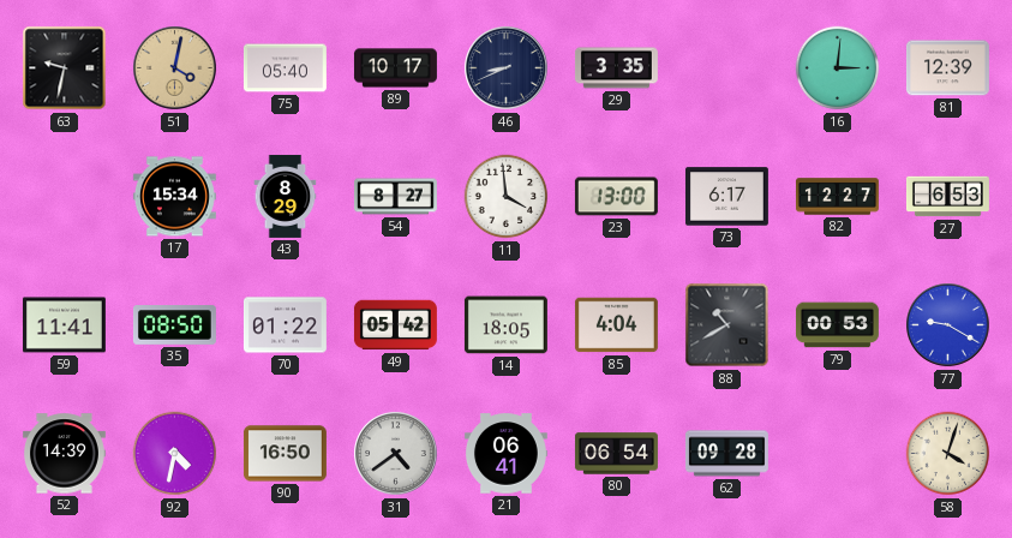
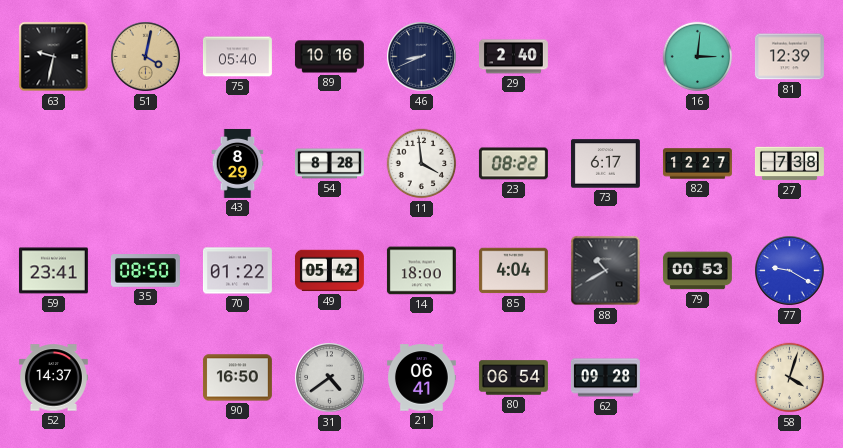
89: 10:17 -> 10:16
29: 3:35 -> 2:40
17: 15:34 -> none
54: 8:27 -> 8:28
23: 13:00 -> 08:22
27: 6:53 -> 7:38
59: 11:41 -> 23:41
14: 18:05 -> 18:00
52: 14:39 -> 14:37
92: 4:32 -> none
